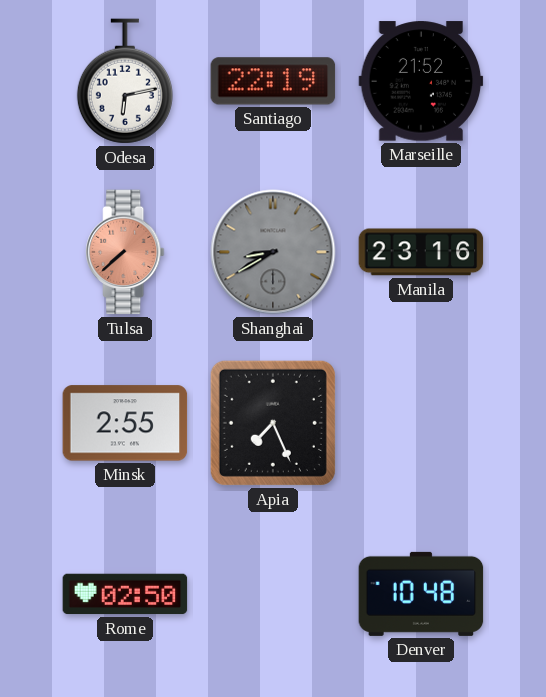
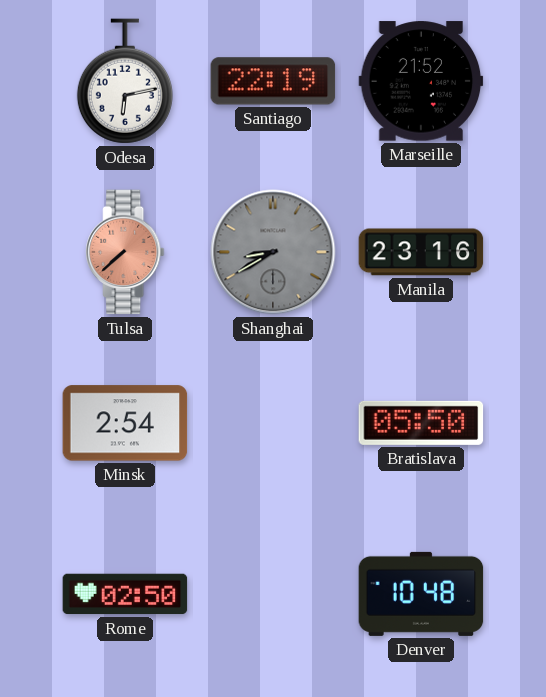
Minsk: 2:55 -> 2:54
Apia: 7:26 -> none
Bratislava: none -> 05:50
